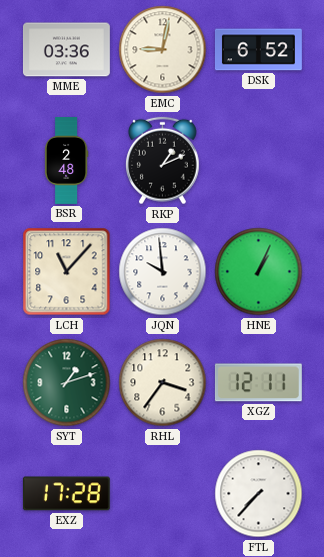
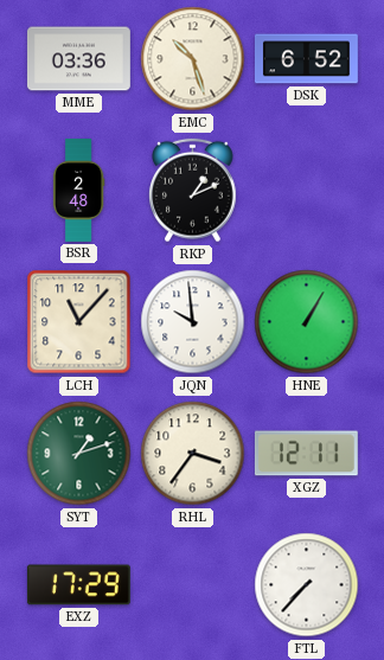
EMC: 9:02 -> 10:27
HNE: 1:04 -> 1:05
EXZ: 17:28 -> 17:29
